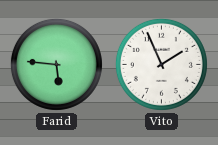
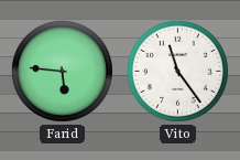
Vito: 1:56 -> 11:24
